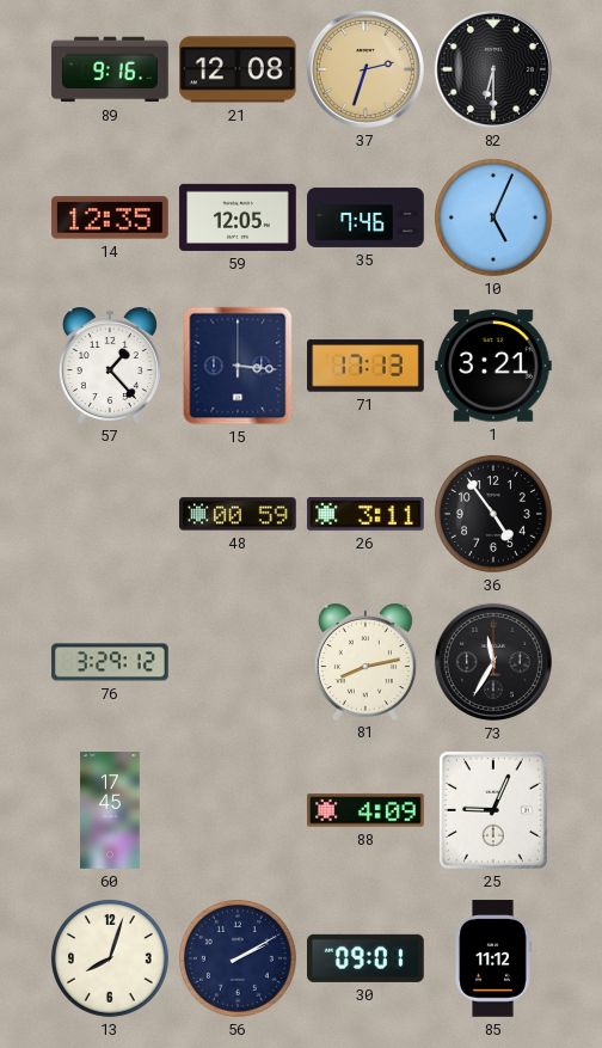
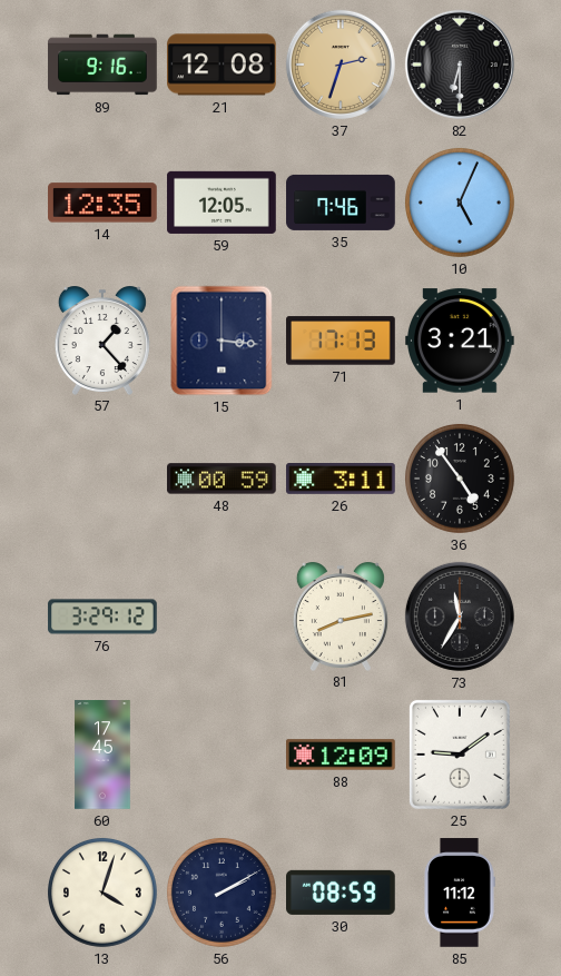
88: 4:09 -> 12:09
25: 9:04 -> 9:09
13: 8:03 -> 4:03
30: 09:01 -> 08:59
